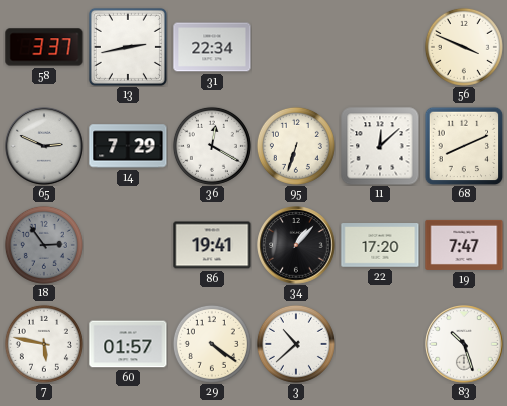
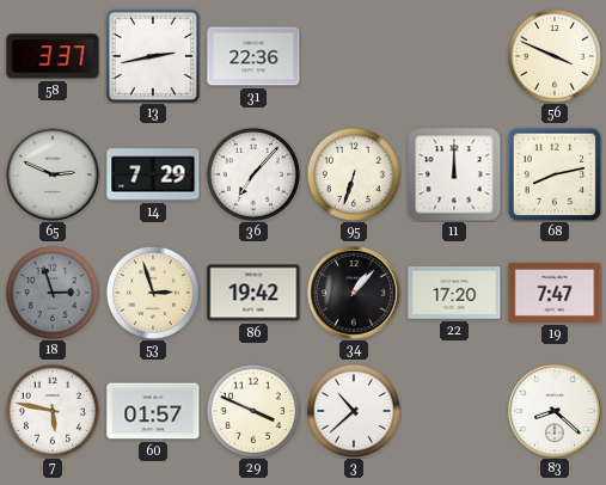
31: 22:34 -> 22:36
36: 12:20 -> 7:07
11: 12:08 -> 12:00
68: 8:11 -> 8:13
18: 2:54 -> 2:57
53: none -> 2:57
86: 19:41 -> 19:42
29: 4:21 -> 3:49
83: 10:27 -> 8:22
